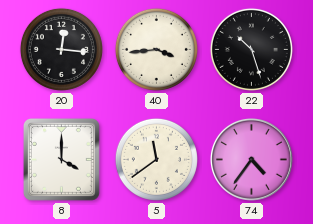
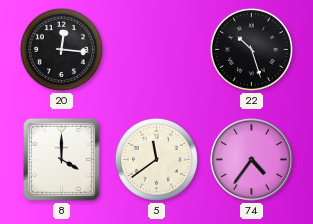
40: 3:44 -> none
